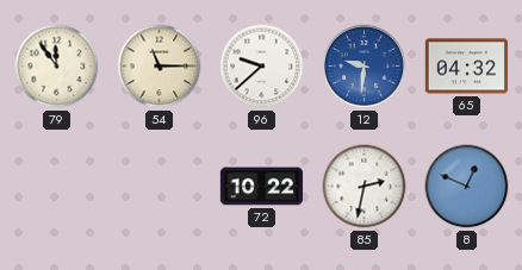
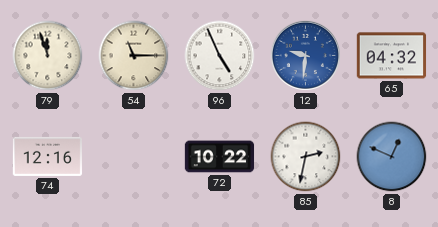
79: 11:54 -> 11:57
96: 9:38 -> 4:56
74: none -> 12:16
